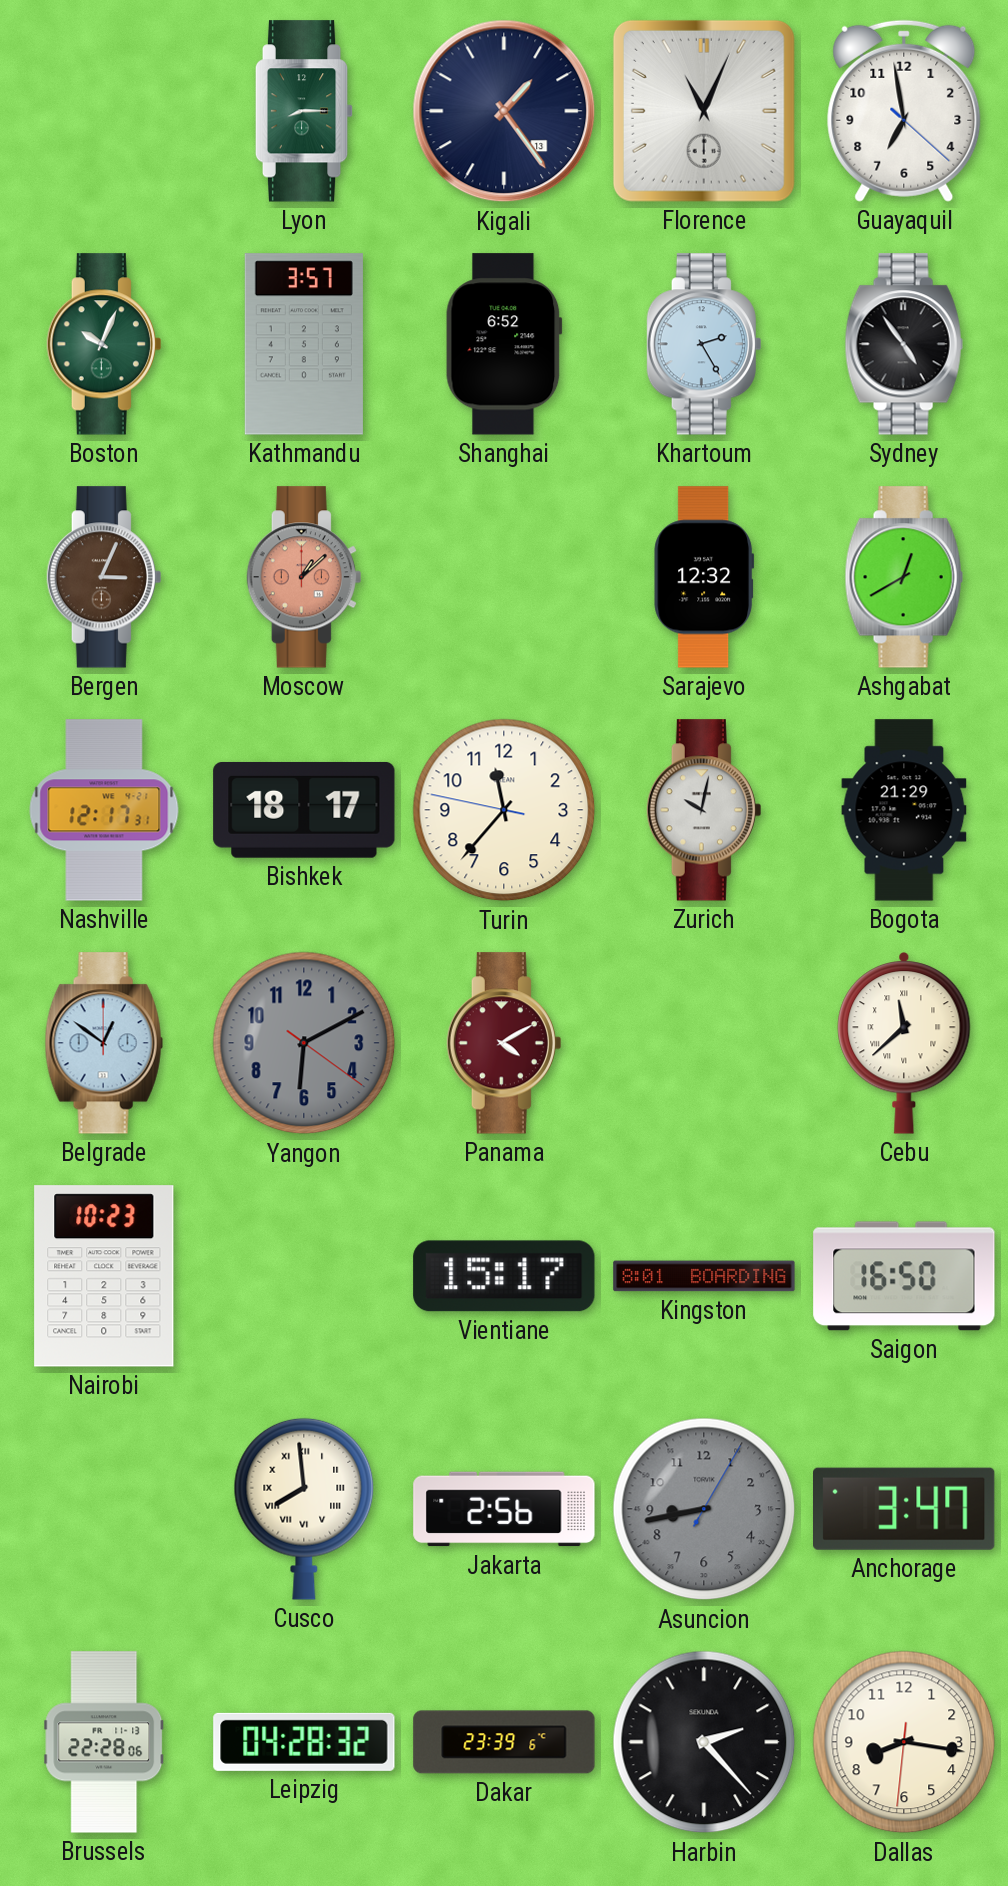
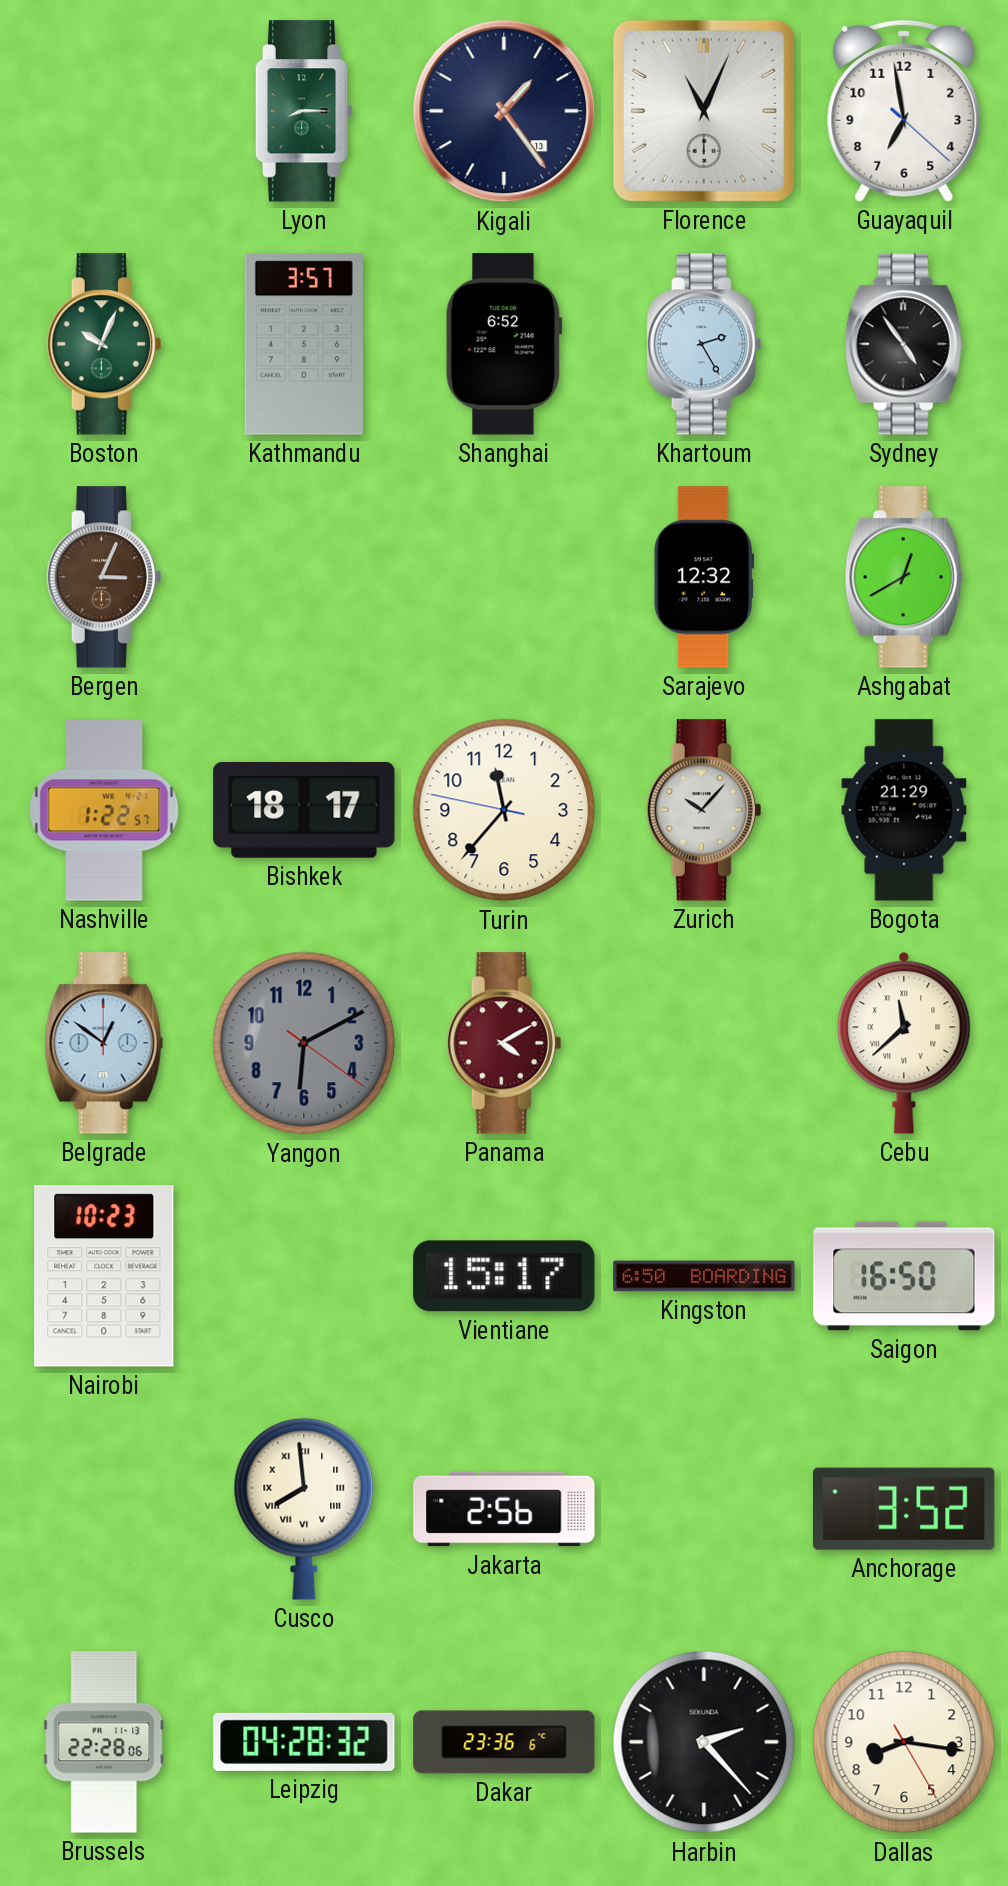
Moscow: 1:08 -> none
Nashville: 12:17 -> 1:22
Zurich: 10:02 -> 10:07
Kingston: 8:01 -> 6:50
Asuncion: 8:43 -> none
Anchorage: 3:47 -> 3:52
Dakar: 23:39 -> 23:36
Dallas: 8:16:31 -> 8:16:25
